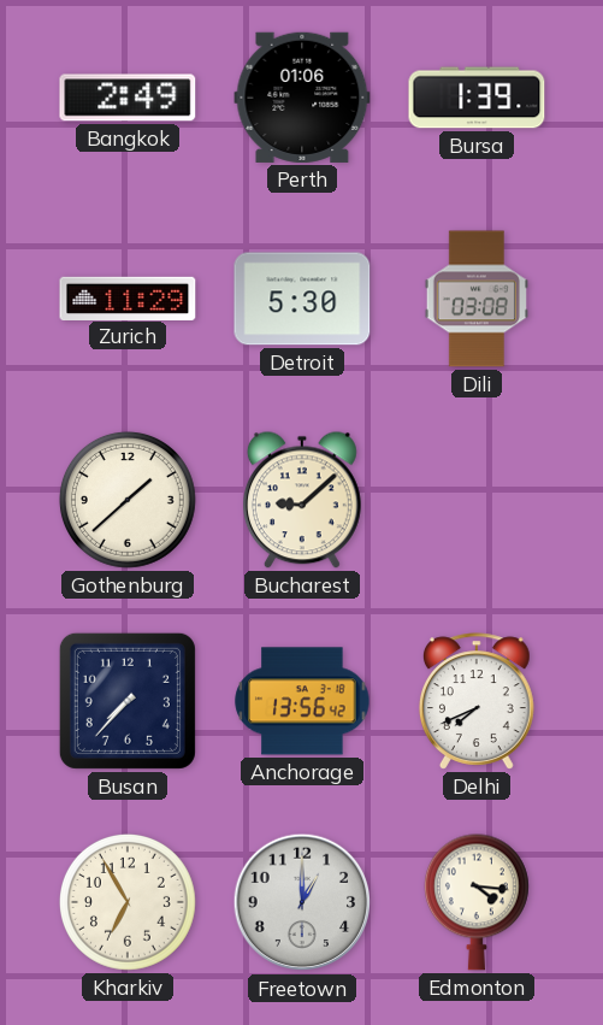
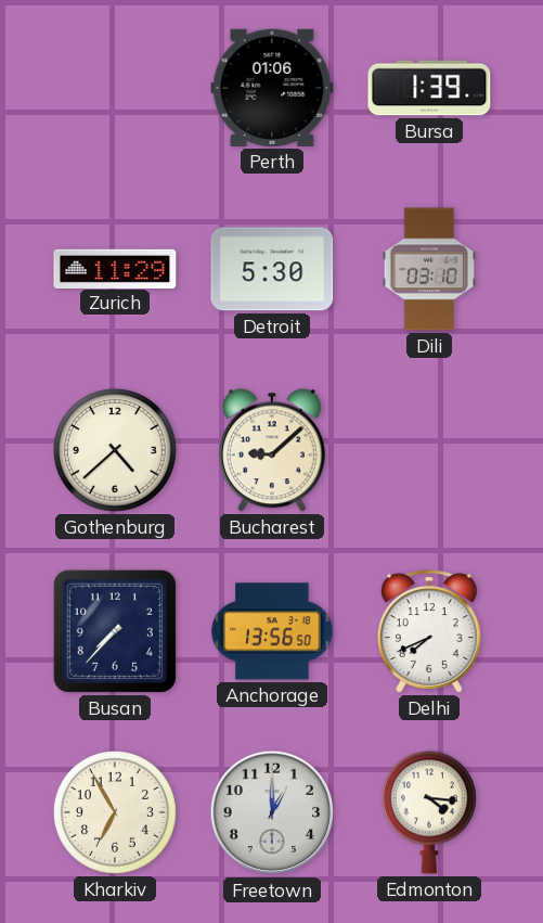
Bangkok: 2:49 -> none
Dili: 03:08 -> 03:10
Gothenburg: 1:38 -> 4:38
Anchorage: 13:56:42 -> 13:56:50
